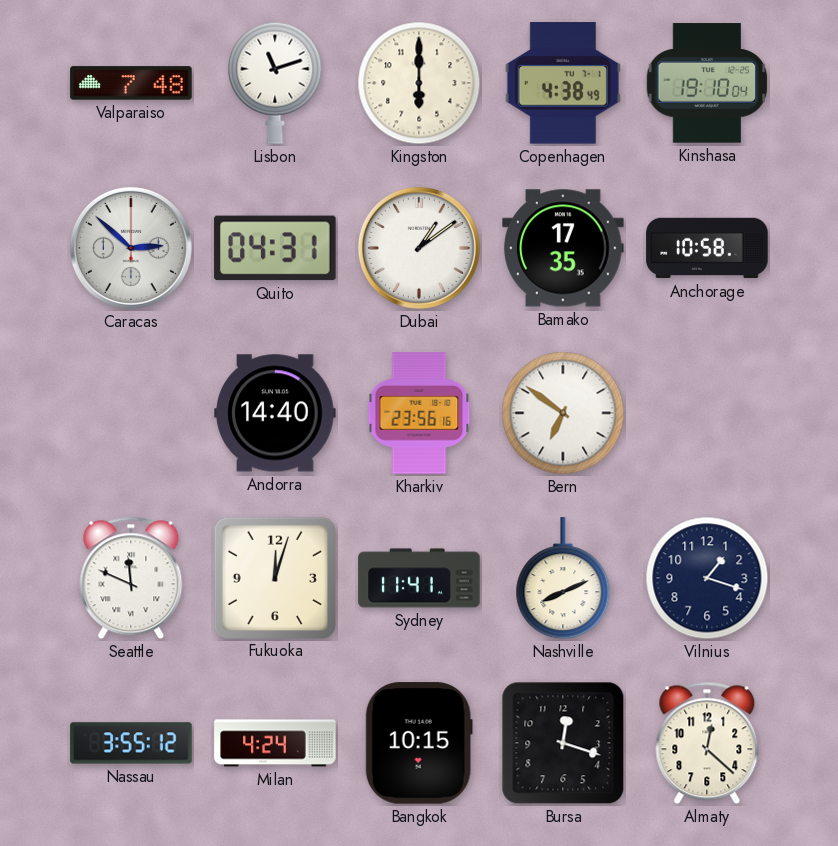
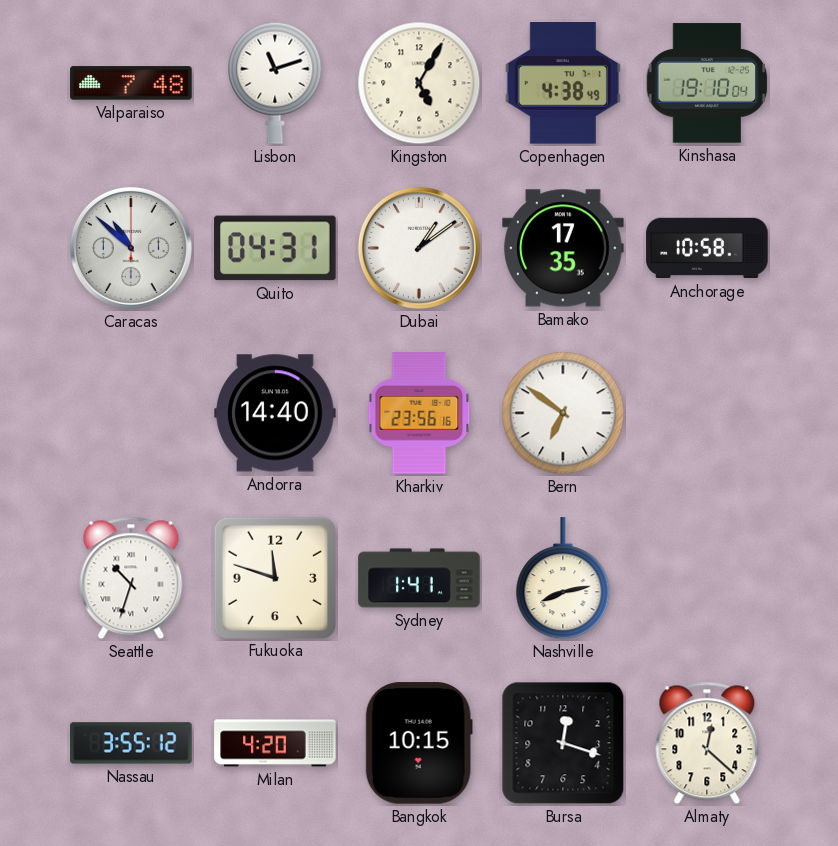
Kingston: 6:00 -> 5:05
Caracas: 2:52 -> 10:52
Seattle: 11:49 -> 10:33
Fukuoka: 12:03 -> 11:48
Sydney: 11:41 -> 1:41
Nashville: 8:11 -> 8:13
Vilnius: 1:18 -> none
Milan: 4:24 -> 4:20
